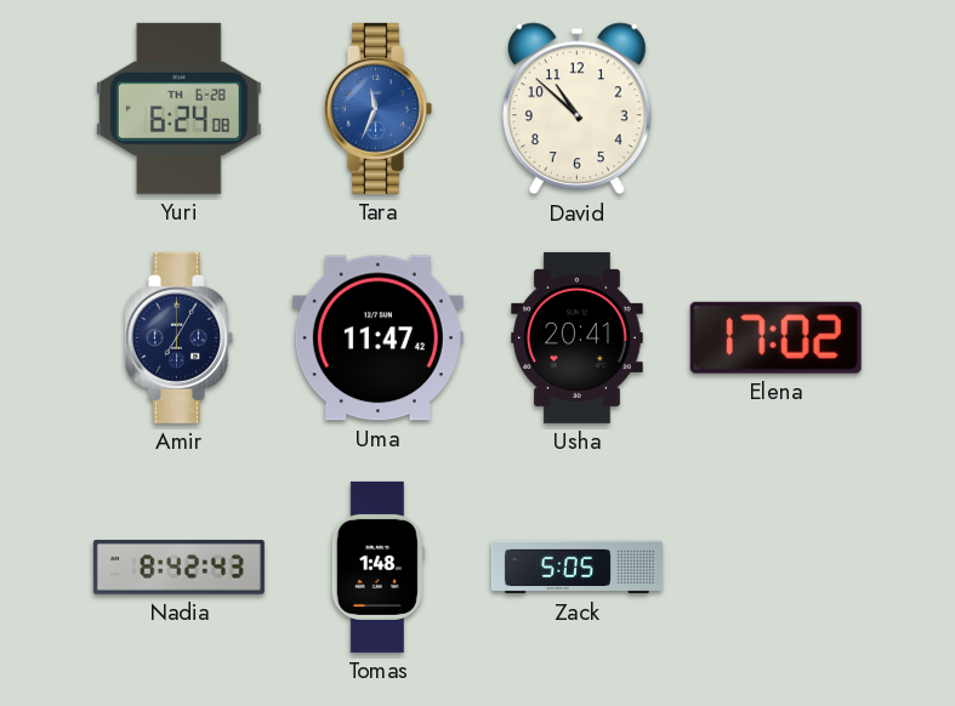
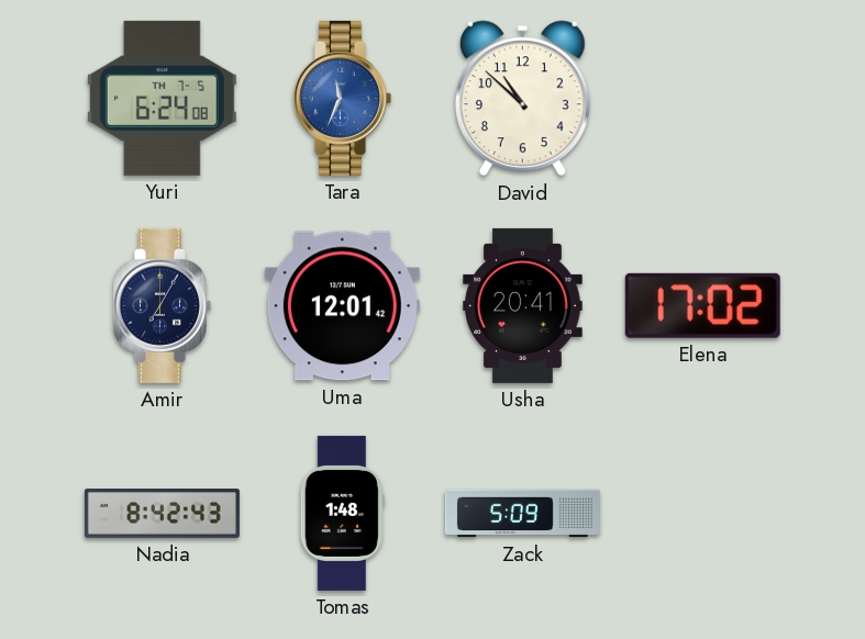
Yuri date: TH 6-28 -> TH 7-5
Uma: 11:47 -> 12:01
Zack: 5:05 -> 5:09
